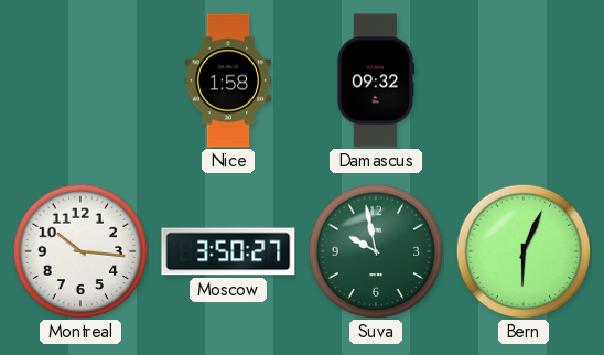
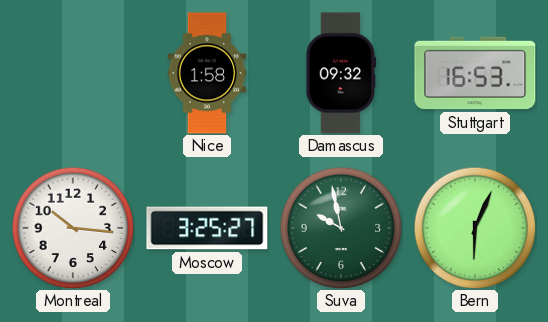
Stuttgart: none -> 16:53
Moscow: 3:50 -> 3:25
